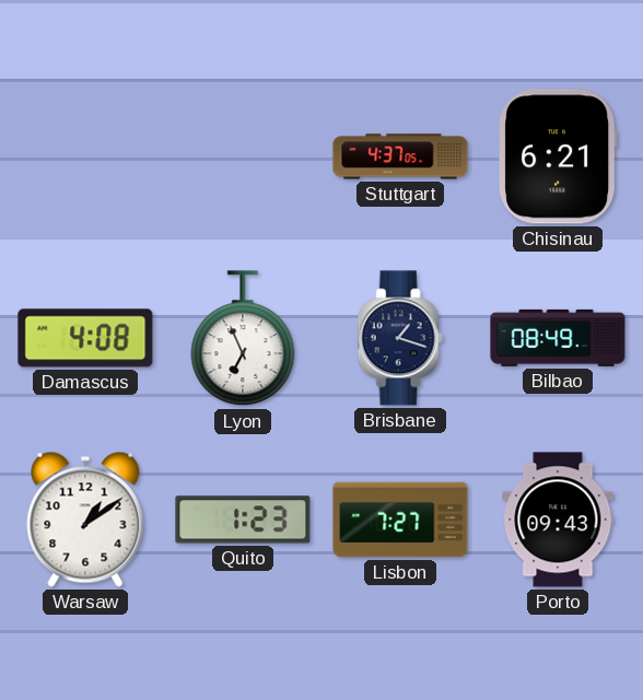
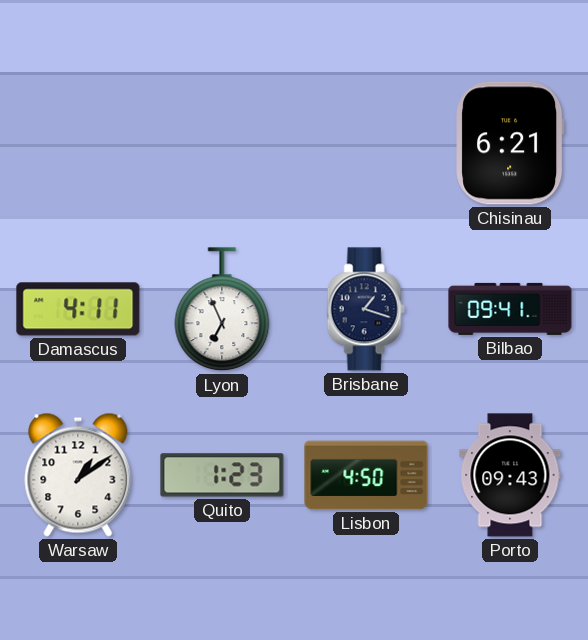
Stuttgart: 4:37 -> none
Damascus: 4:08 -> 4:11
Bilbao: 08:49 -> 09:41
Lisbon: 7:27 -> 4:50
